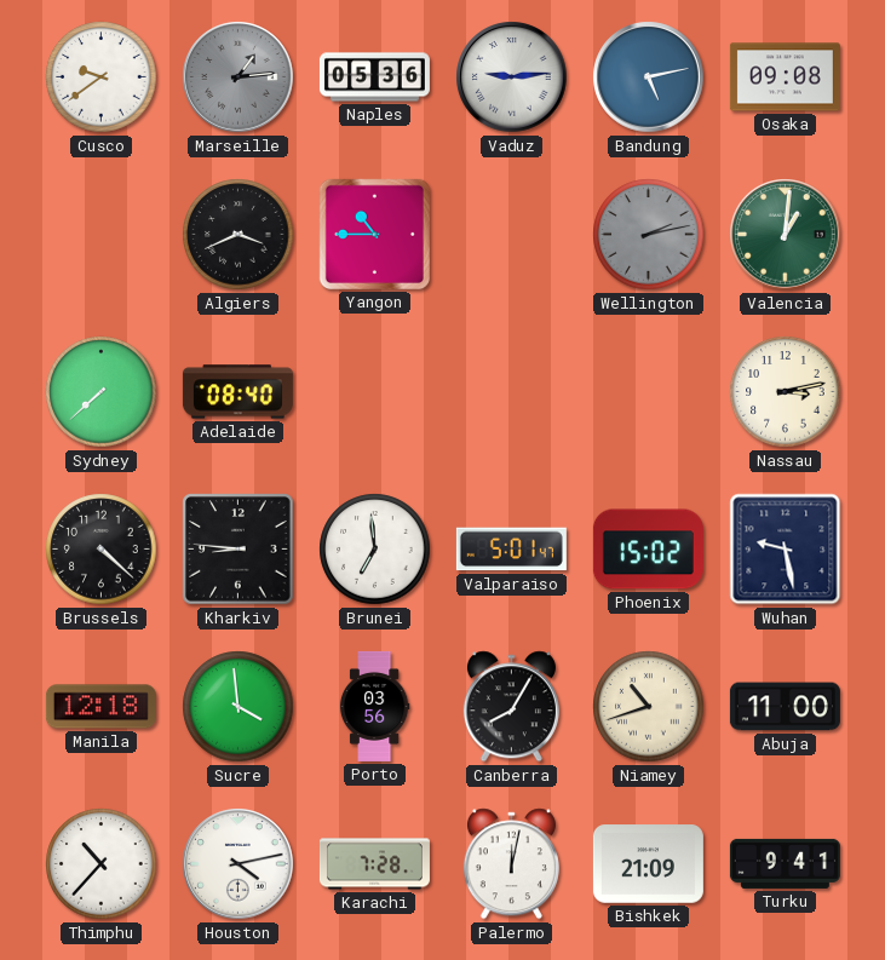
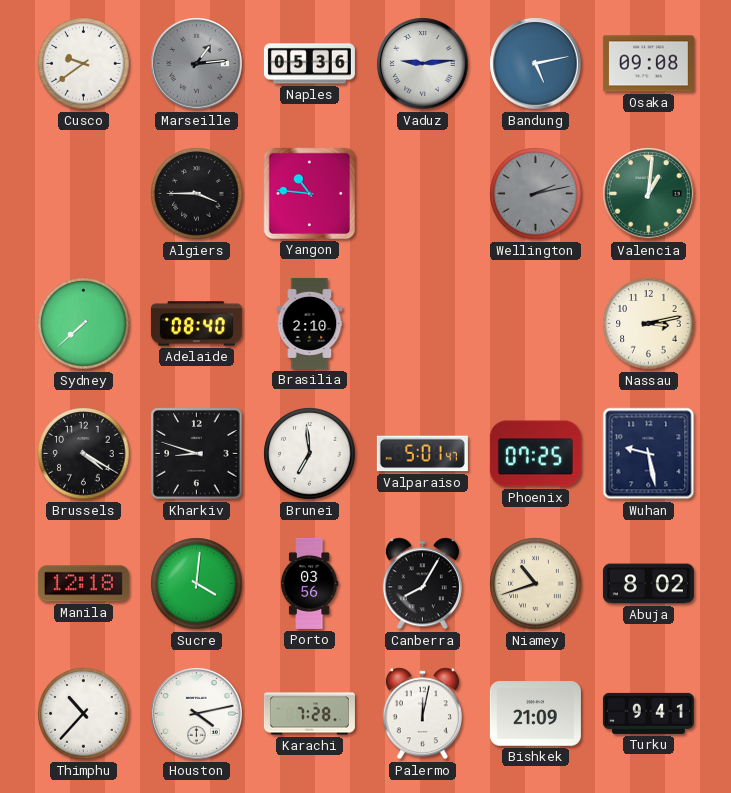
Algiers: 3:41 -> 3:45
Yangon: 10:45 -> 10:46
Brasilia: none -> 2:10
Brussels: 4:22 -> 4:20
Kharkiv: 8:46 -> 8:48
Phoenix: 15:02 -> 07:25
Sucre: 3:59 -> 4:01
Abuja: 11:00 -> 8:02
